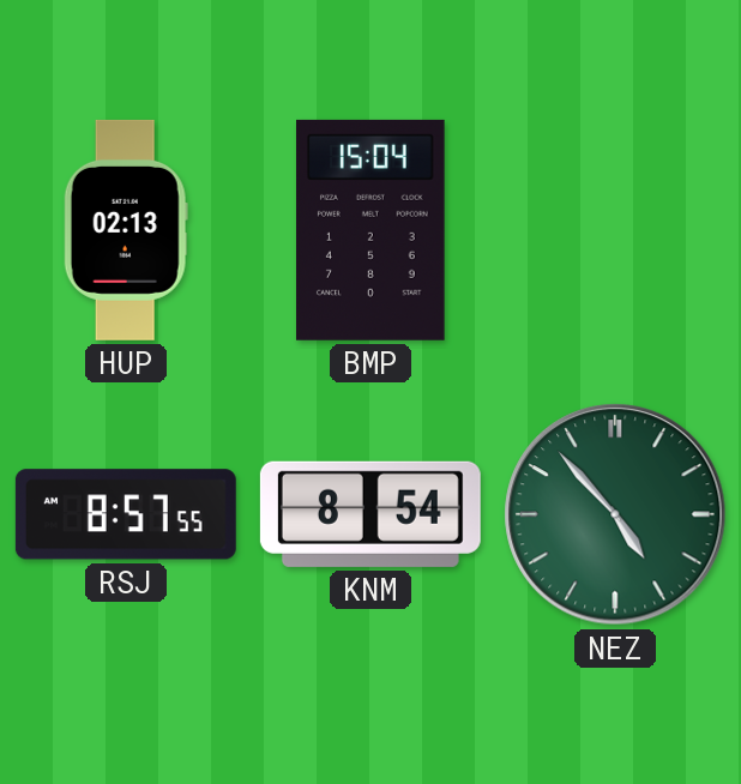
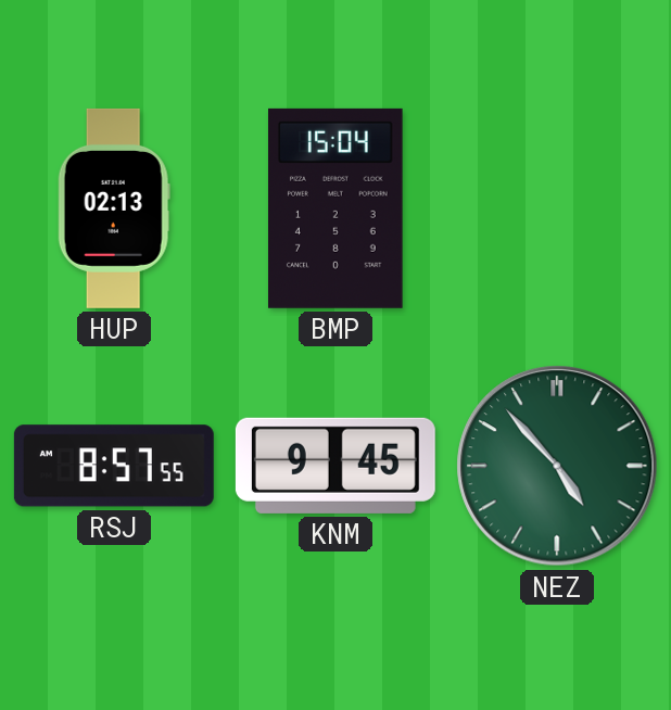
KNM: 8:54 -> 9:45
